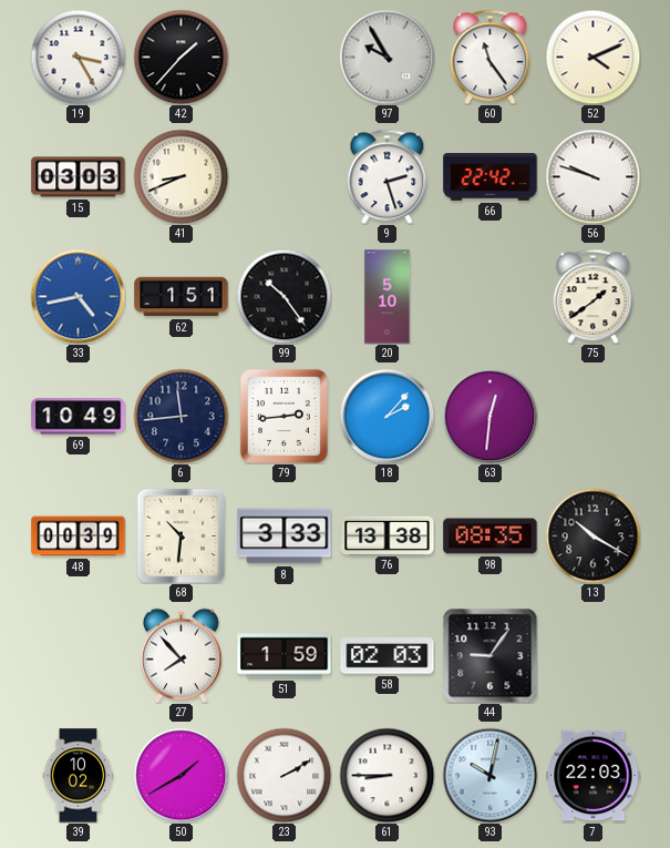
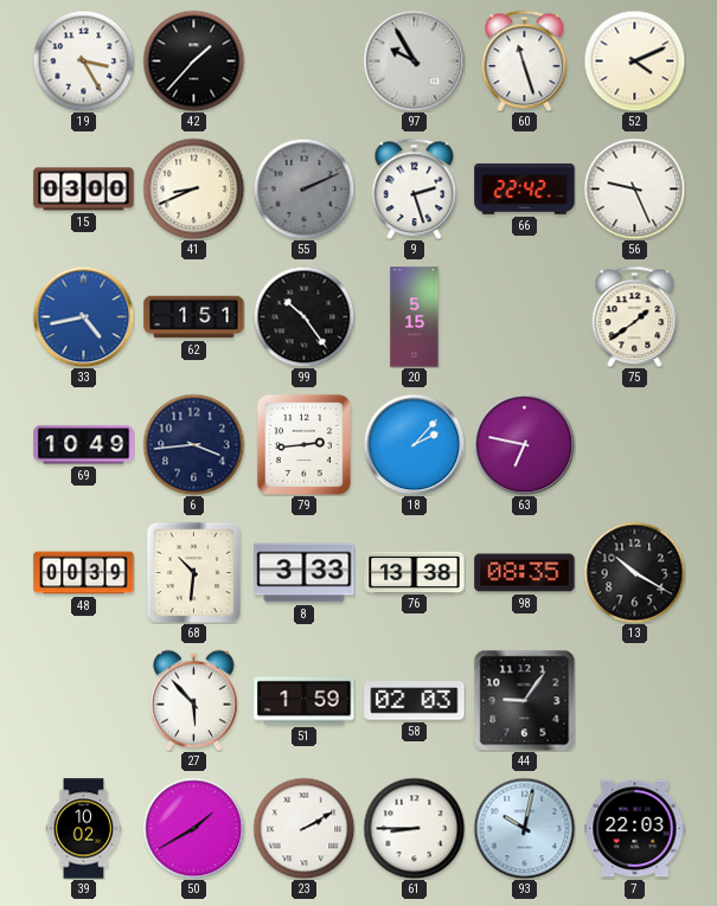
60: 11:24 -> 11:27
15: 03:03 -> 03:00
55: none -> 2:11
56: 9:48 -> 9:26
20: 5:10 -> 5:15
6: 11:44 -> 3:44
63: 12:31 -> 6:47
27: 7:53 -> 5:53
